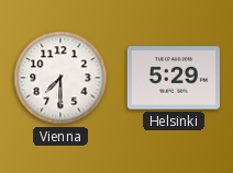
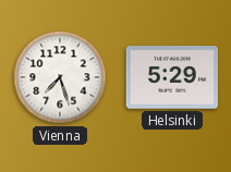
Vienna: 7:30 -> 7:27
